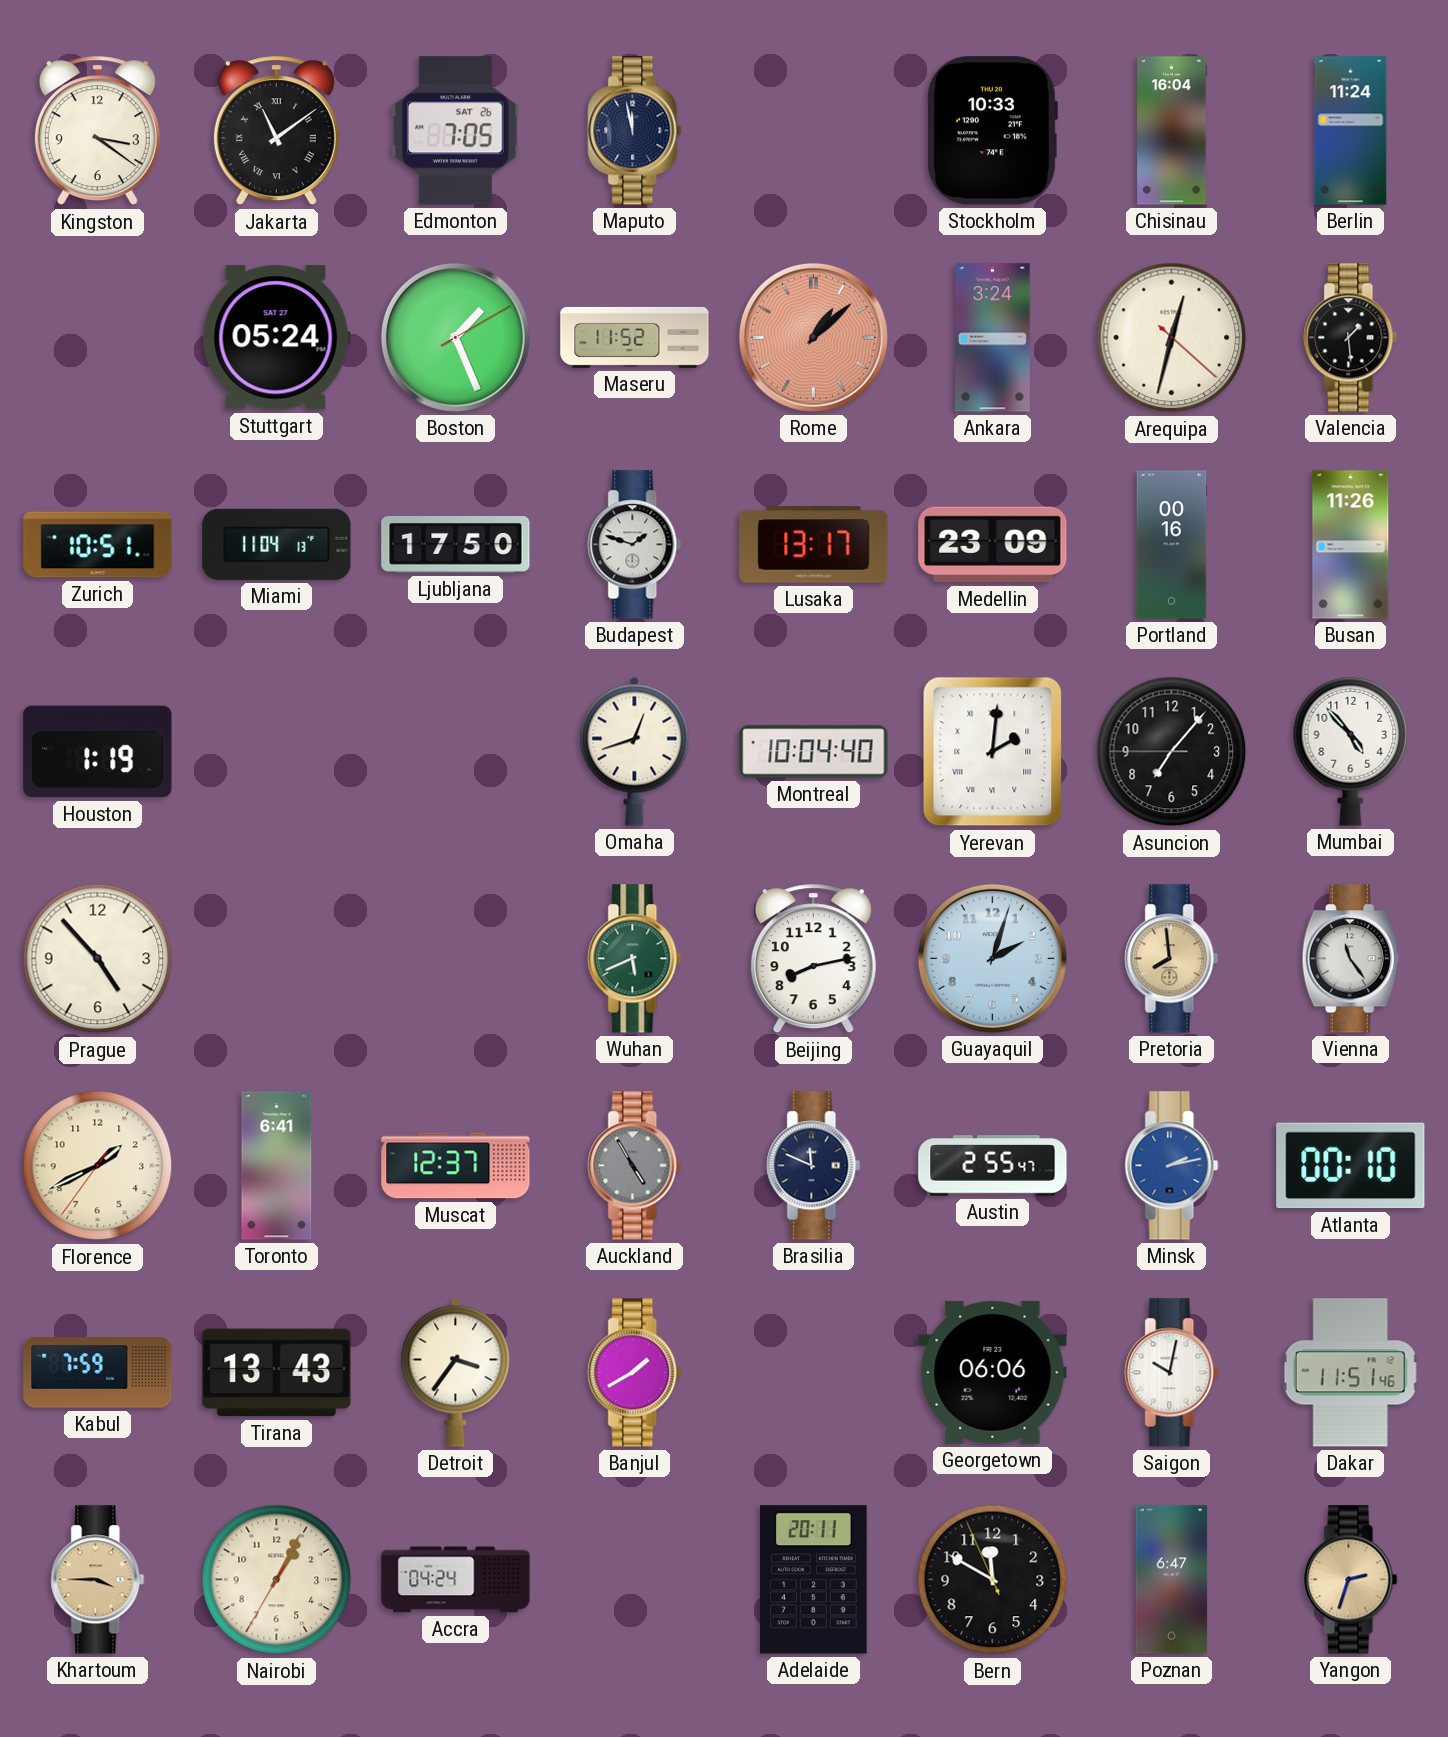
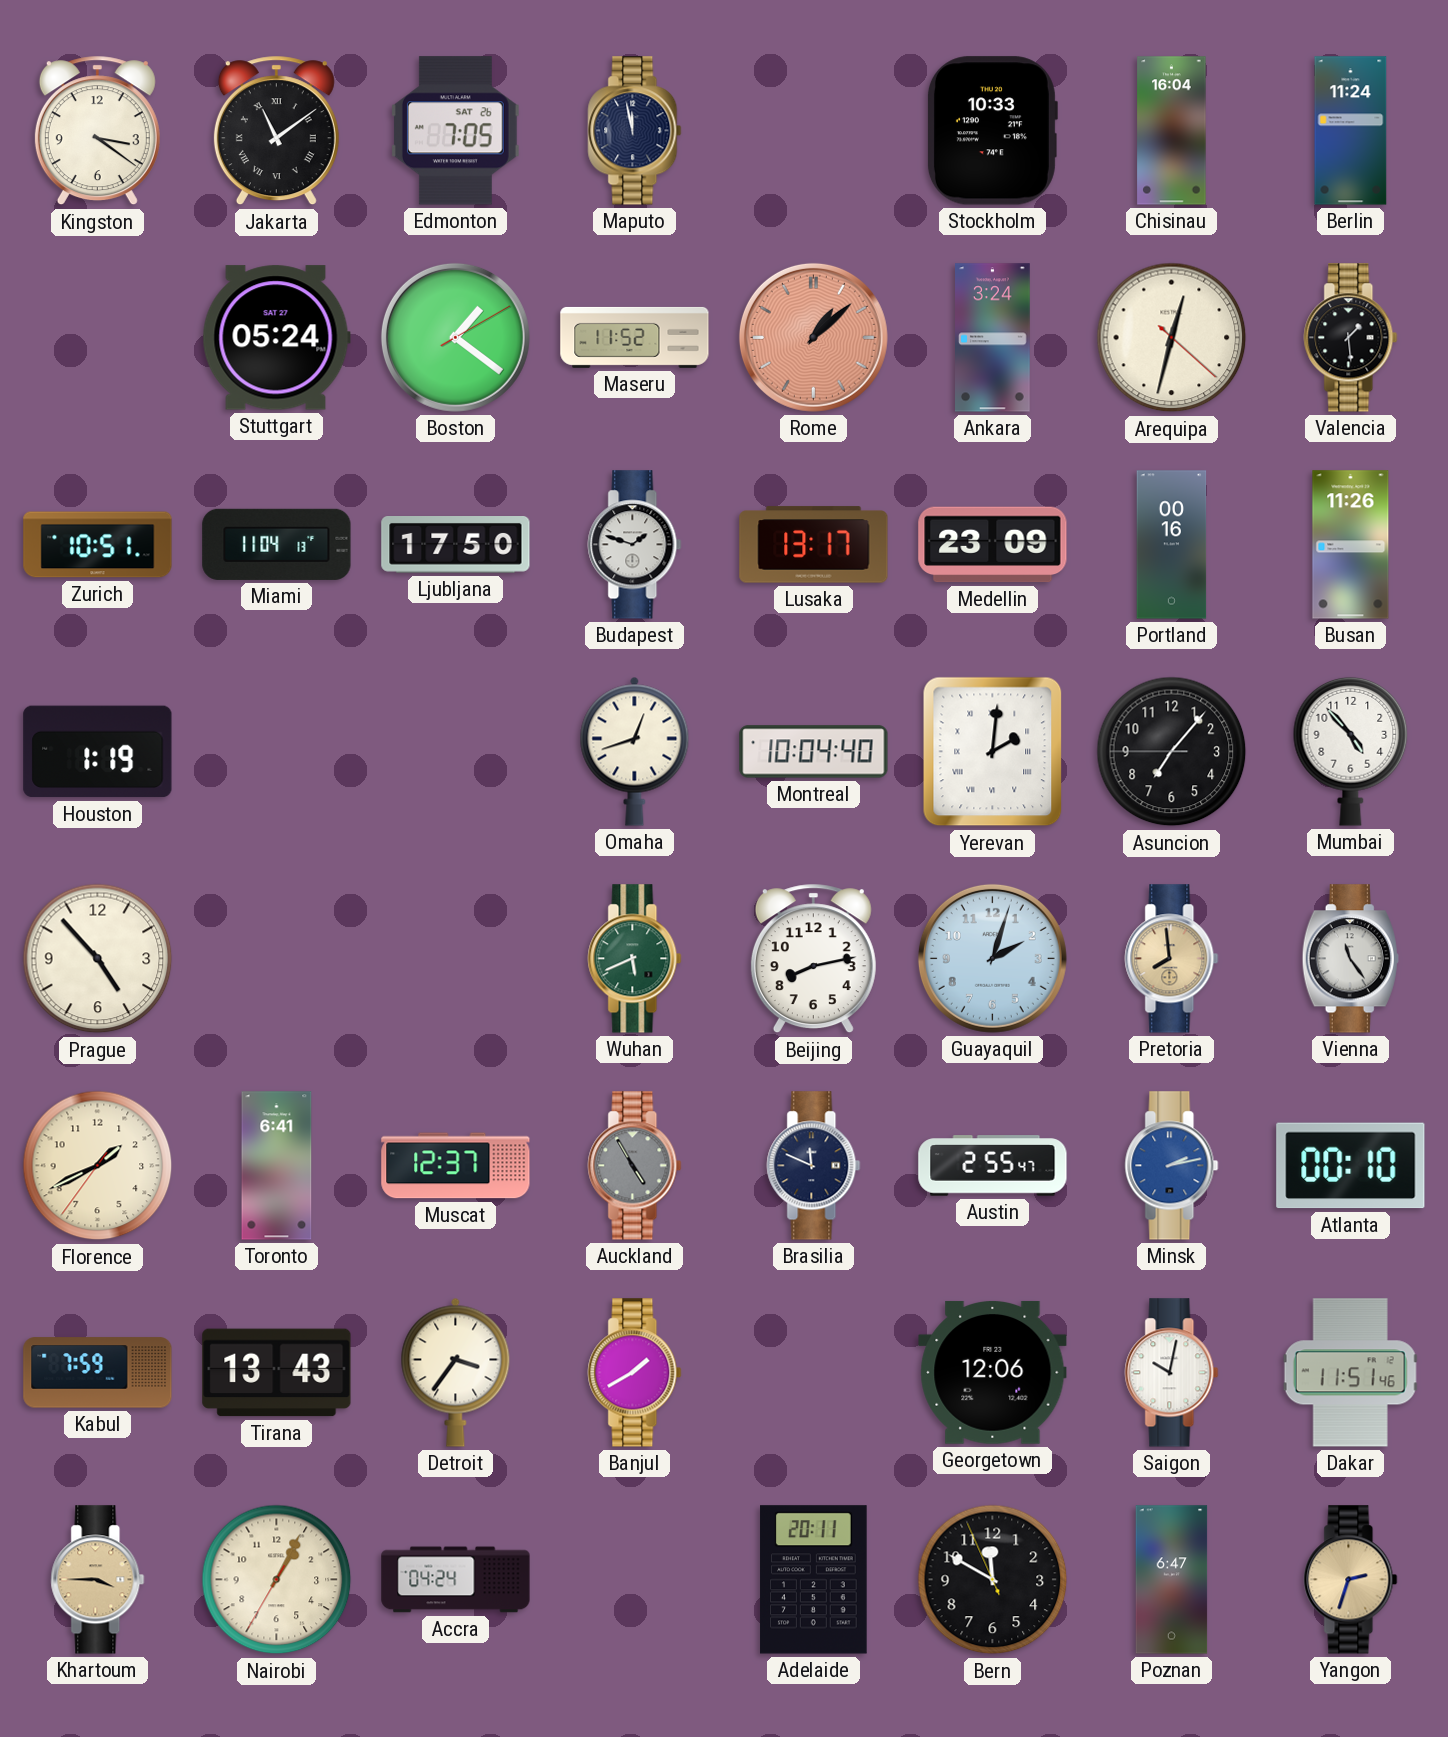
Boston: 1:26 -> 1:21
Georgetown: 06:06 -> 12:06
